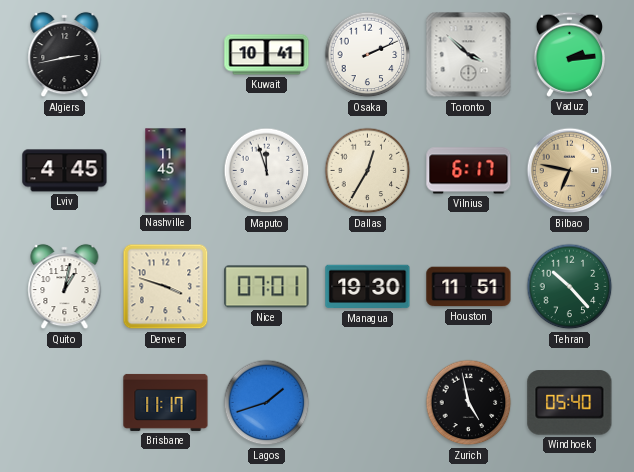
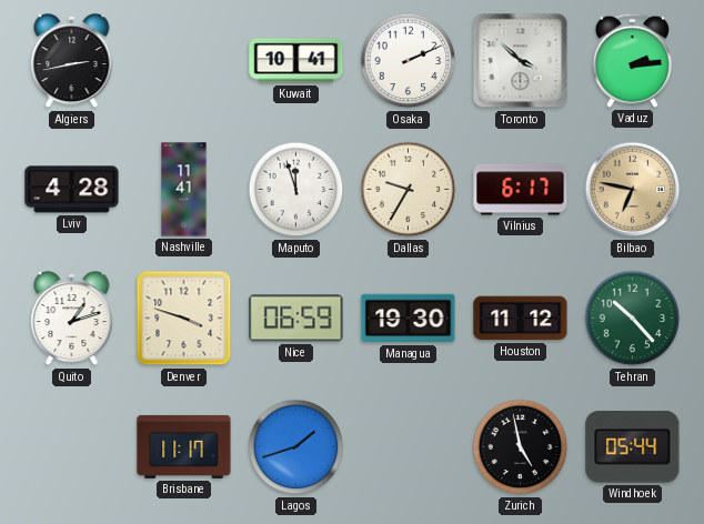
Lviv: 4:45 -> 4:28
Nashville: 11:45 -> 11:41
Dallas: 12:35 -> 9:35
Quito: 1:02 -> 1:12
Nice: 07:01 -> 06:59
Houston: 11:51 -> 11:12
Windhoek: 05:40 -> 05:44
